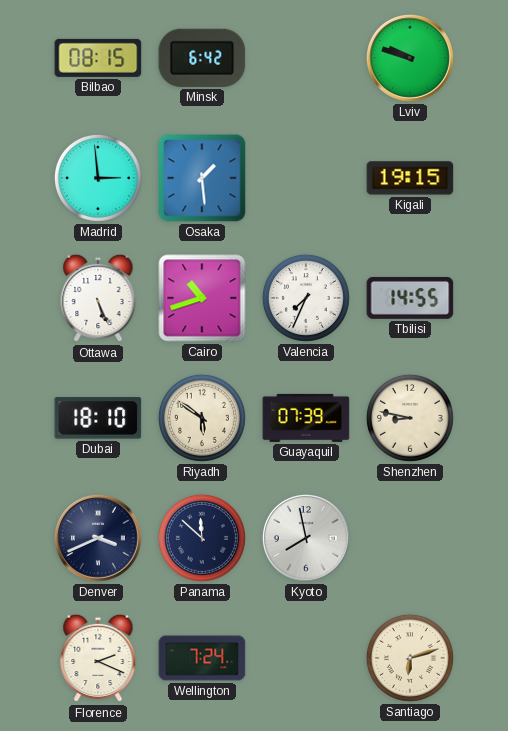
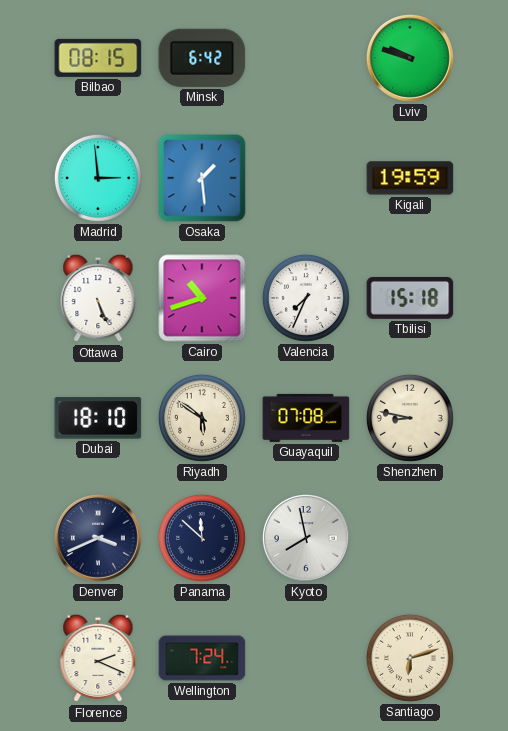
Kigali: 19:15 -> 19:59
Tbilisi: 14:55 -> 15:18
Guayaquil: 07:39 -> 07:08
